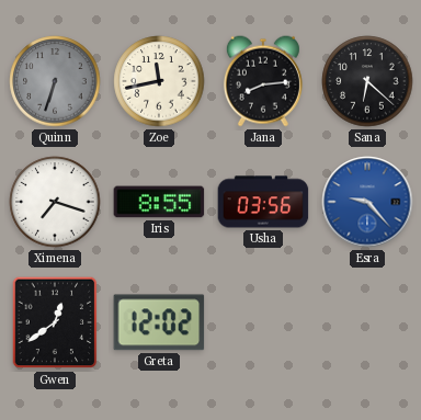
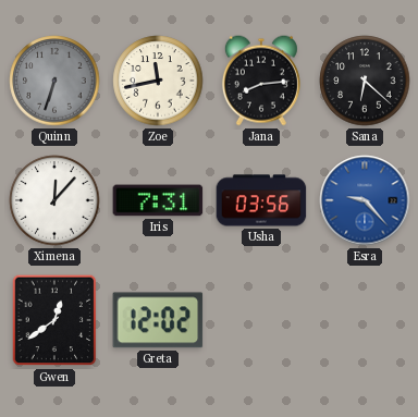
Ximena: 7:18 -> 12:07
Iris: 8:55 -> 7:31
